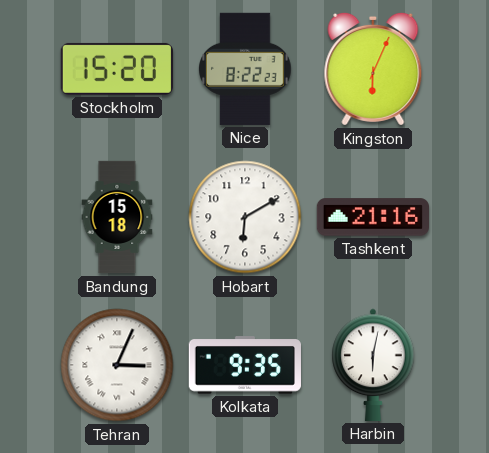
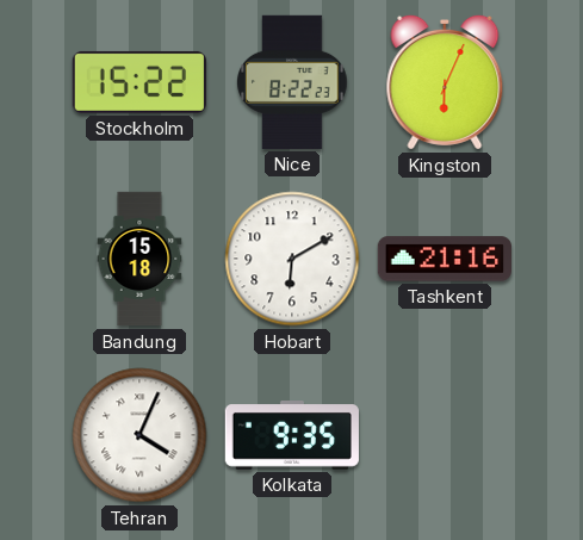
Stockholm: 15:20 -> 15:22
Tehran: 3:04 -> 4:04
Harbin: 6:02 -> none
